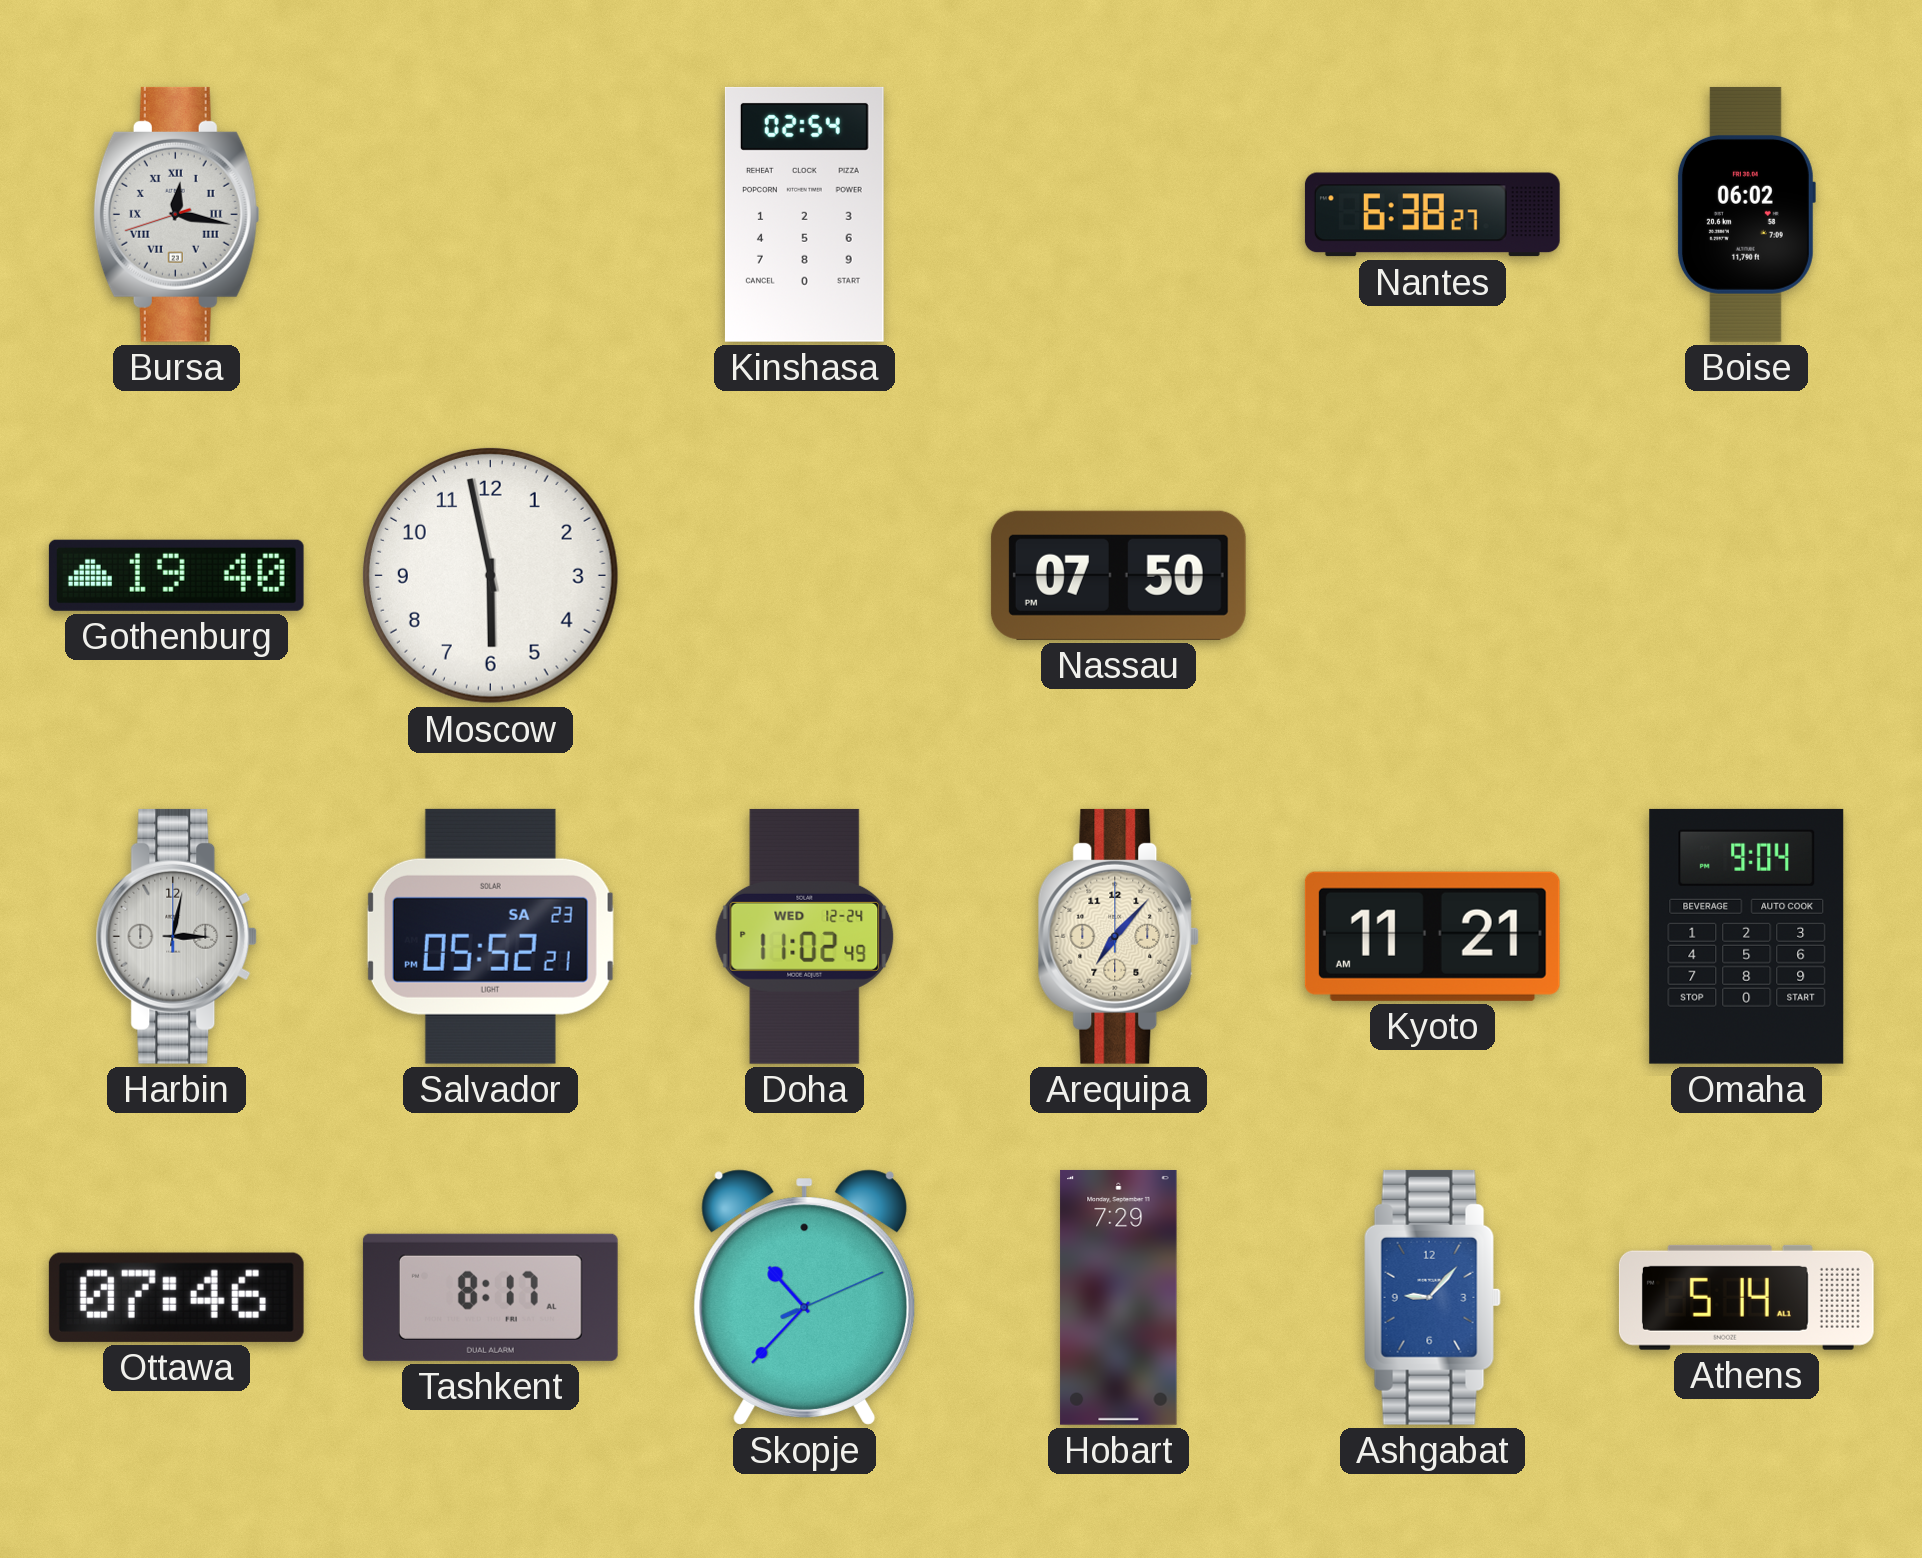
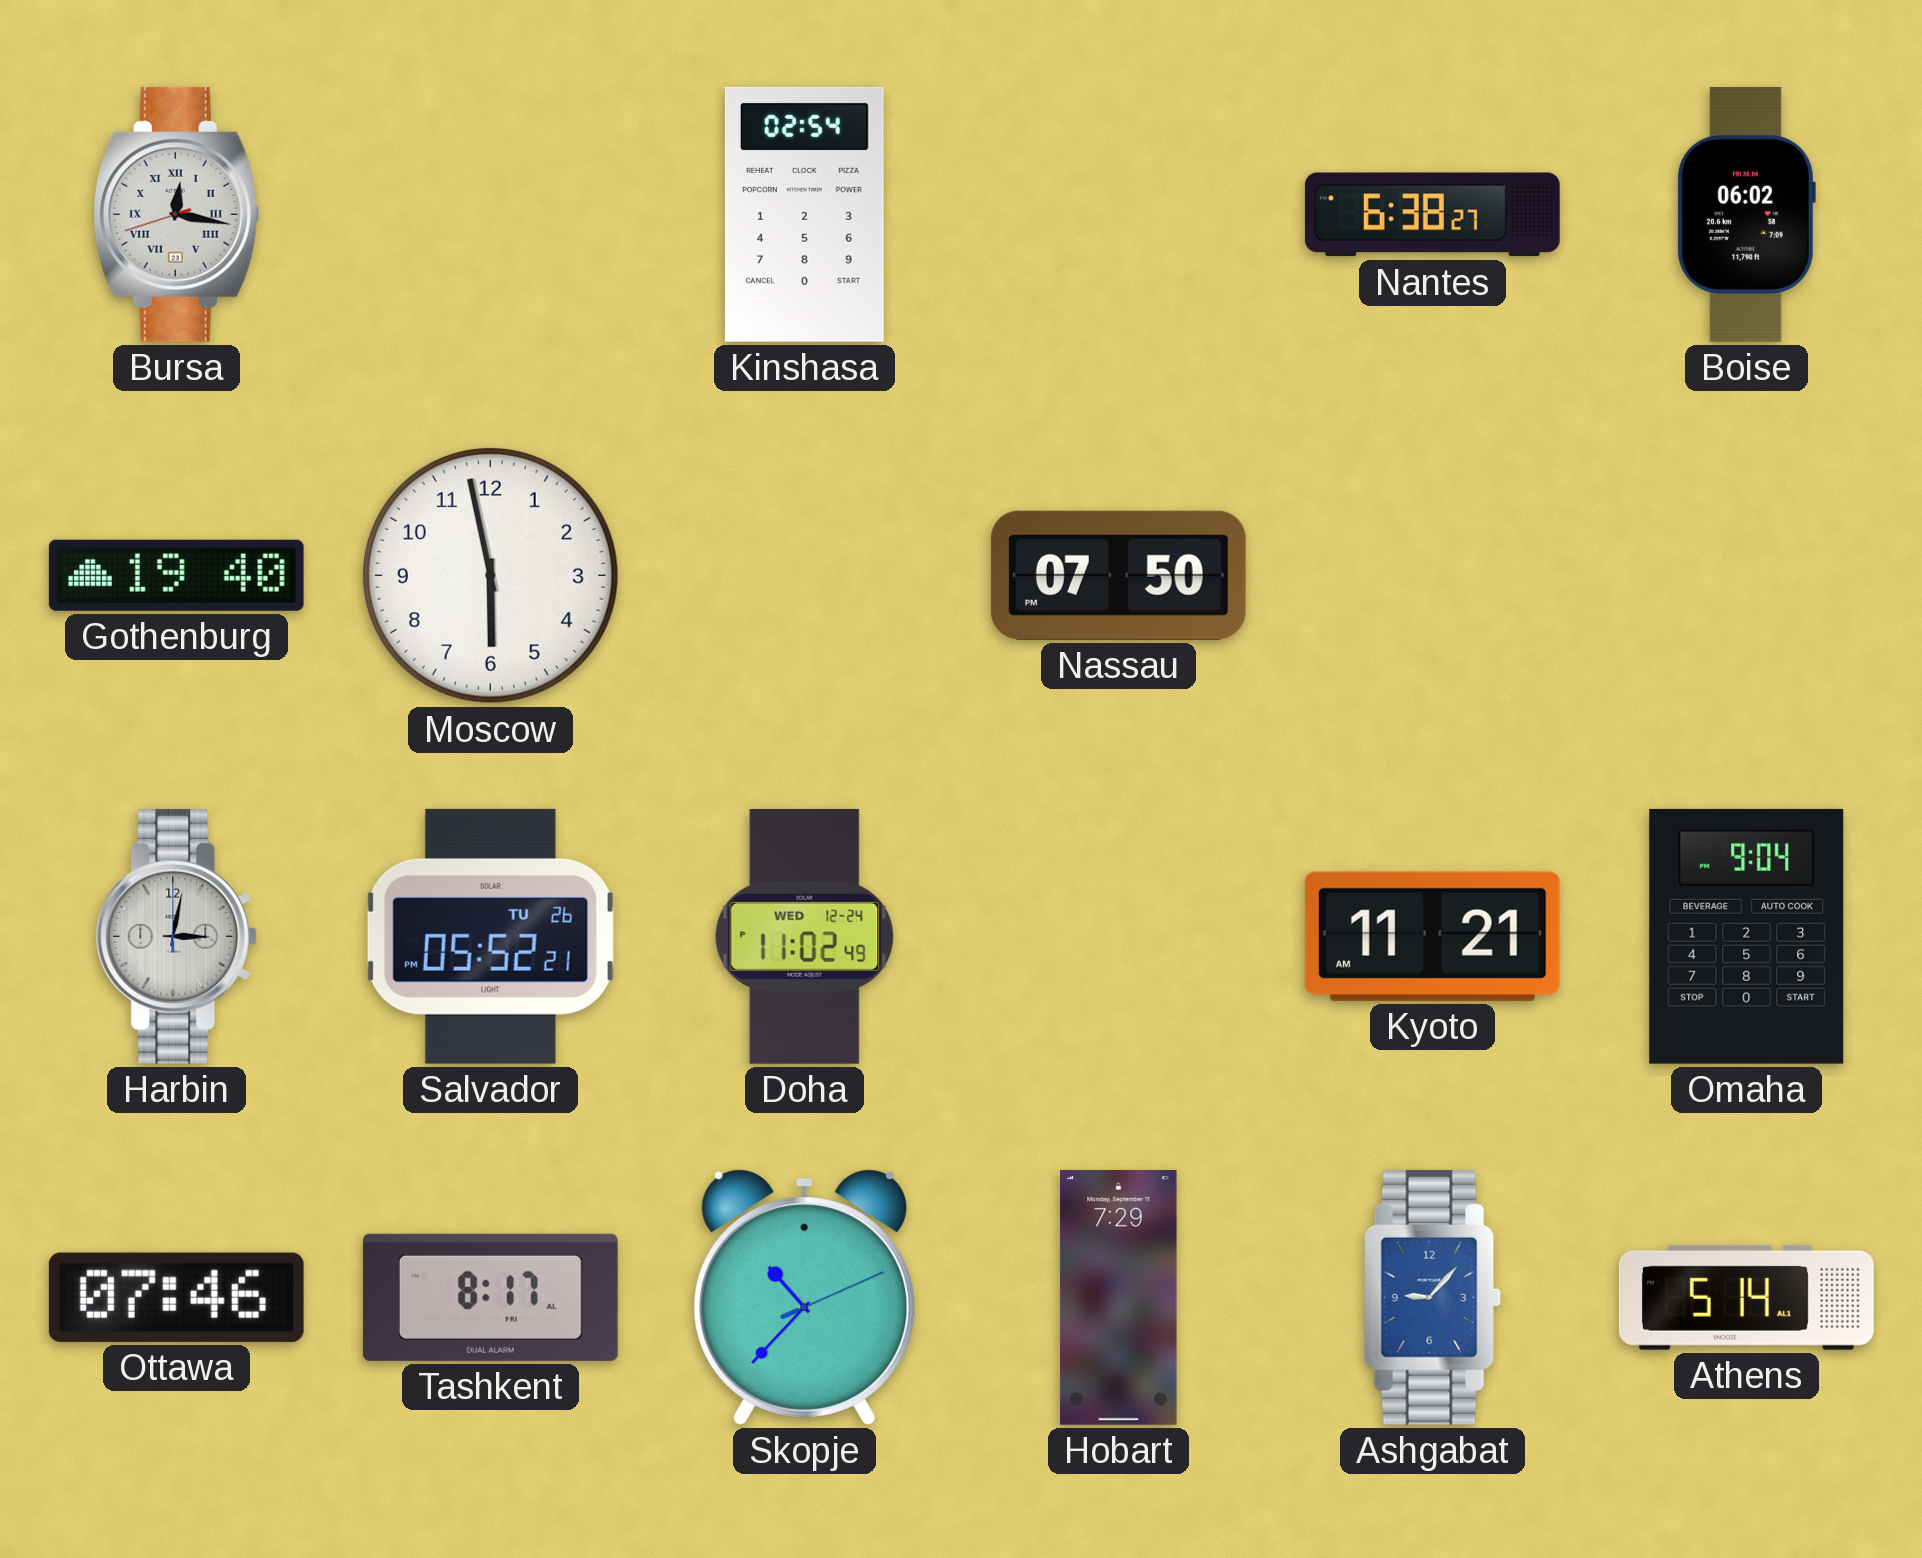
Salvador date: SA 23 -> TU 26
Arequipa: 7:07 -> none
